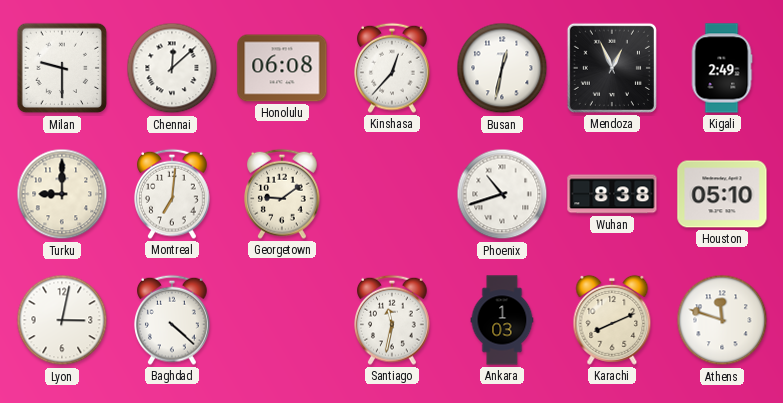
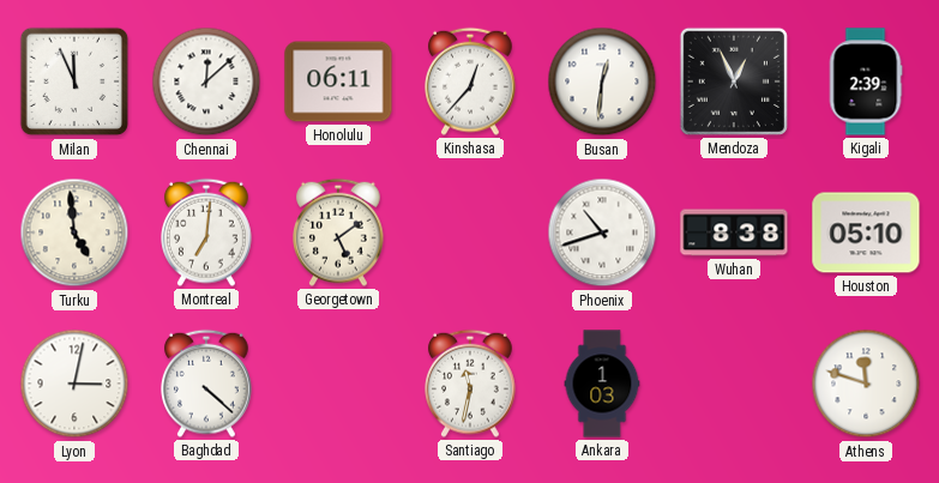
Milan: 9:30 -> 11:56
Honolulu: 06:08 -> 06:11
Busan: 12:32 -> 12:31
Kigali: 2:49 -> 2:39
Turku: 9:00 -> 4:59
Georgetown: 9:09 -> 5:09
Karachi: 8:11 -> none
